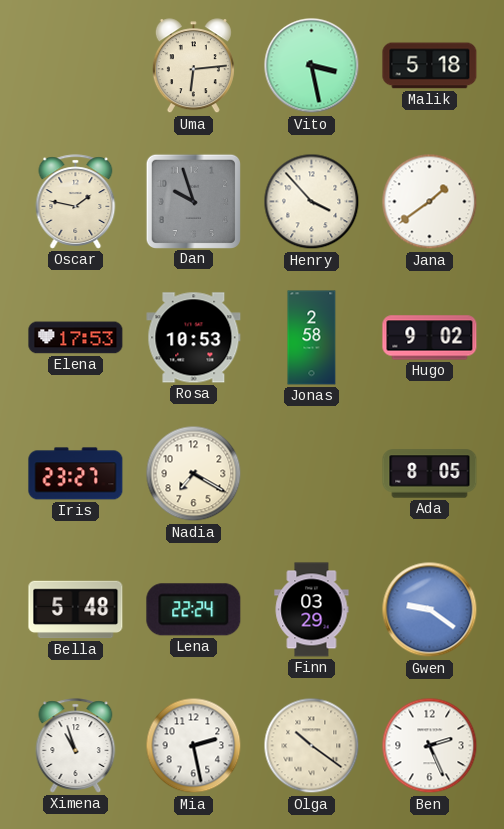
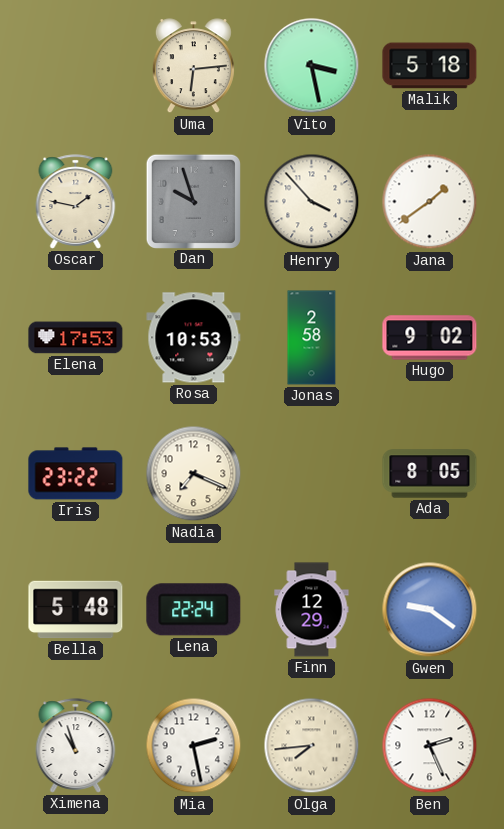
Iris: 23:27 -> 23:22
Nadia: 7:20 -> 7:19
Finn: 03:29 -> 12:29
Olga: 10:21 -> 7:44
